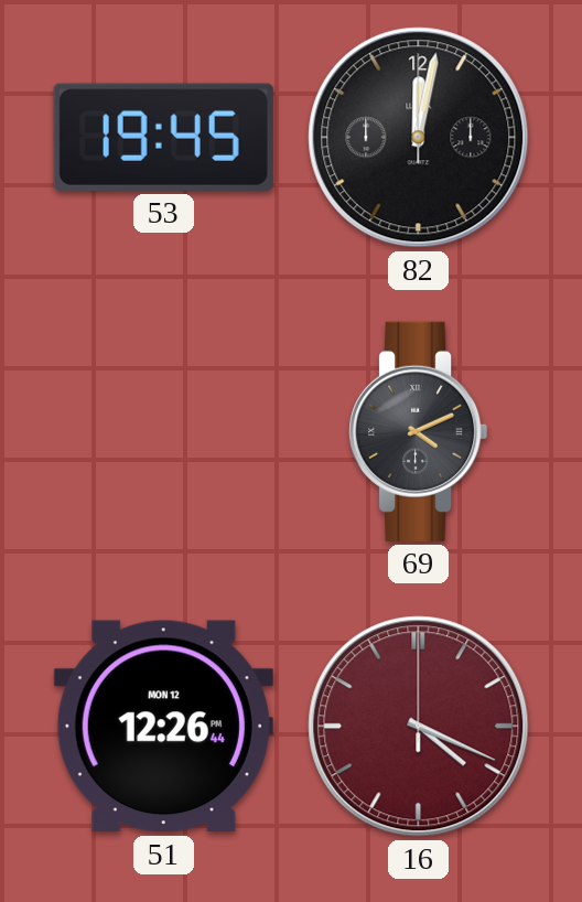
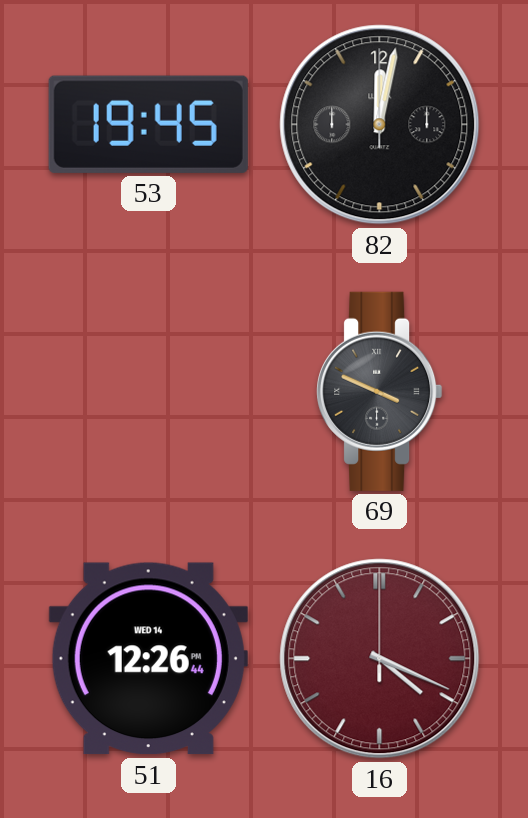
69: 4:11 -> 3:49
51 date: MON 12 -> WED 14
